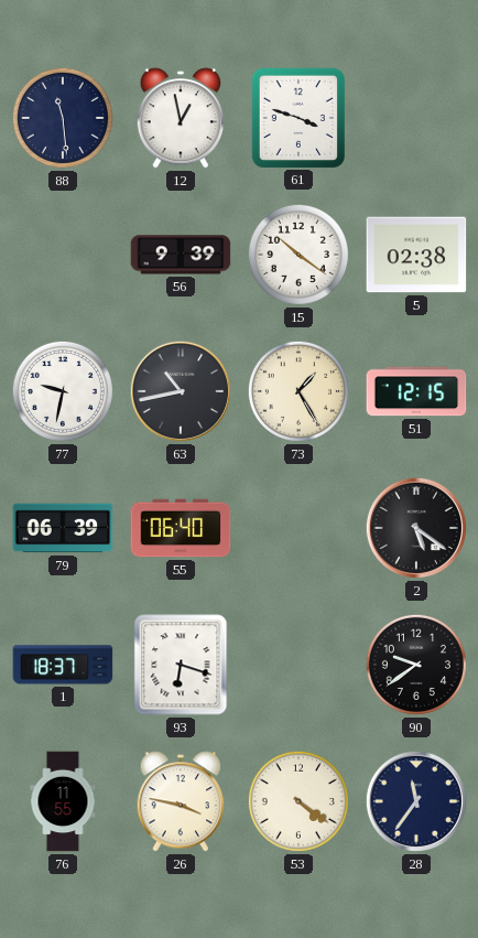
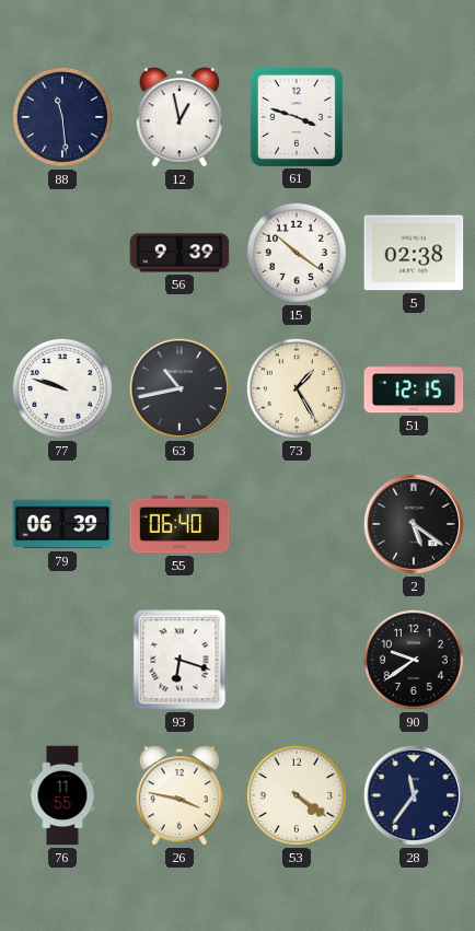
77: 9:32 -> 9:48
1: 18:37 -> none
